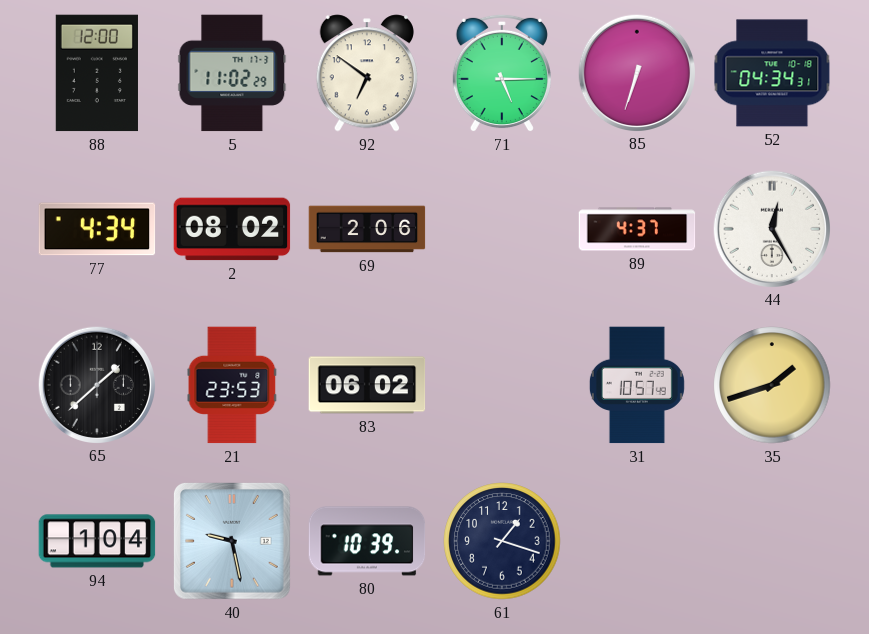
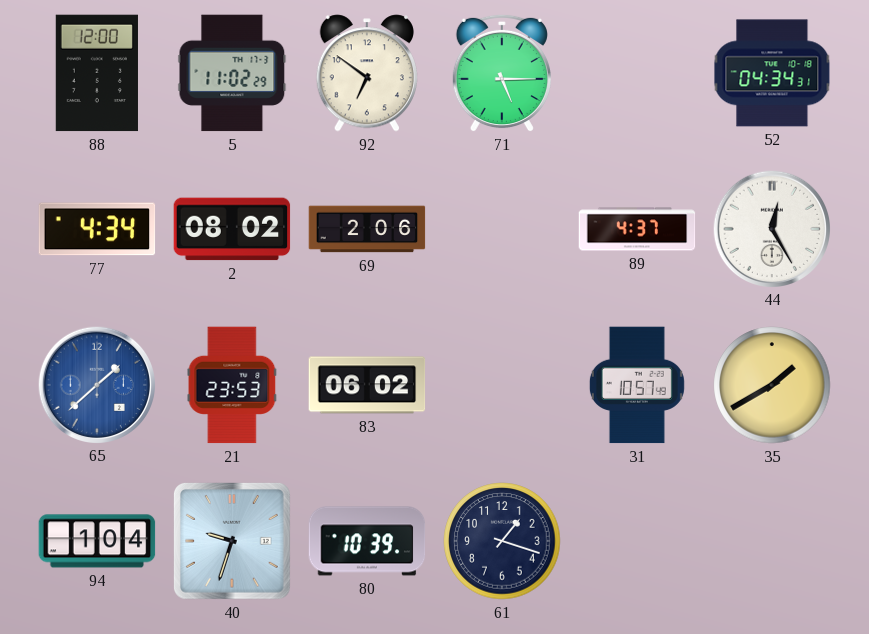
85: 6:33 -> none
65 dial: black -> blue
35: 1:42 -> 1:40
40: 9:28 -> 9:33
